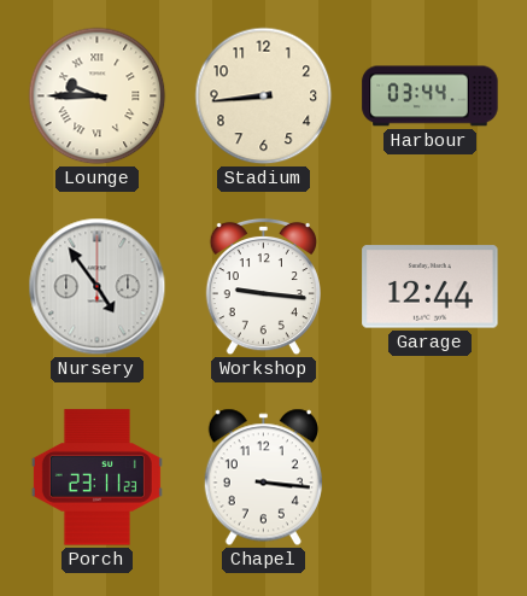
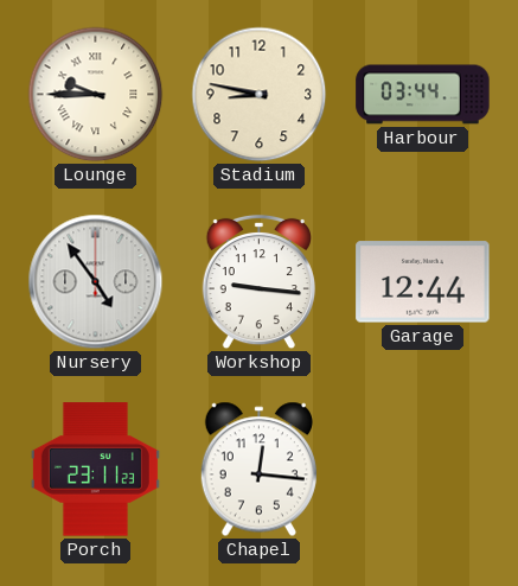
Stadium: 8:44 -> 8:47
Chapel: 3:16 -> 12:16
